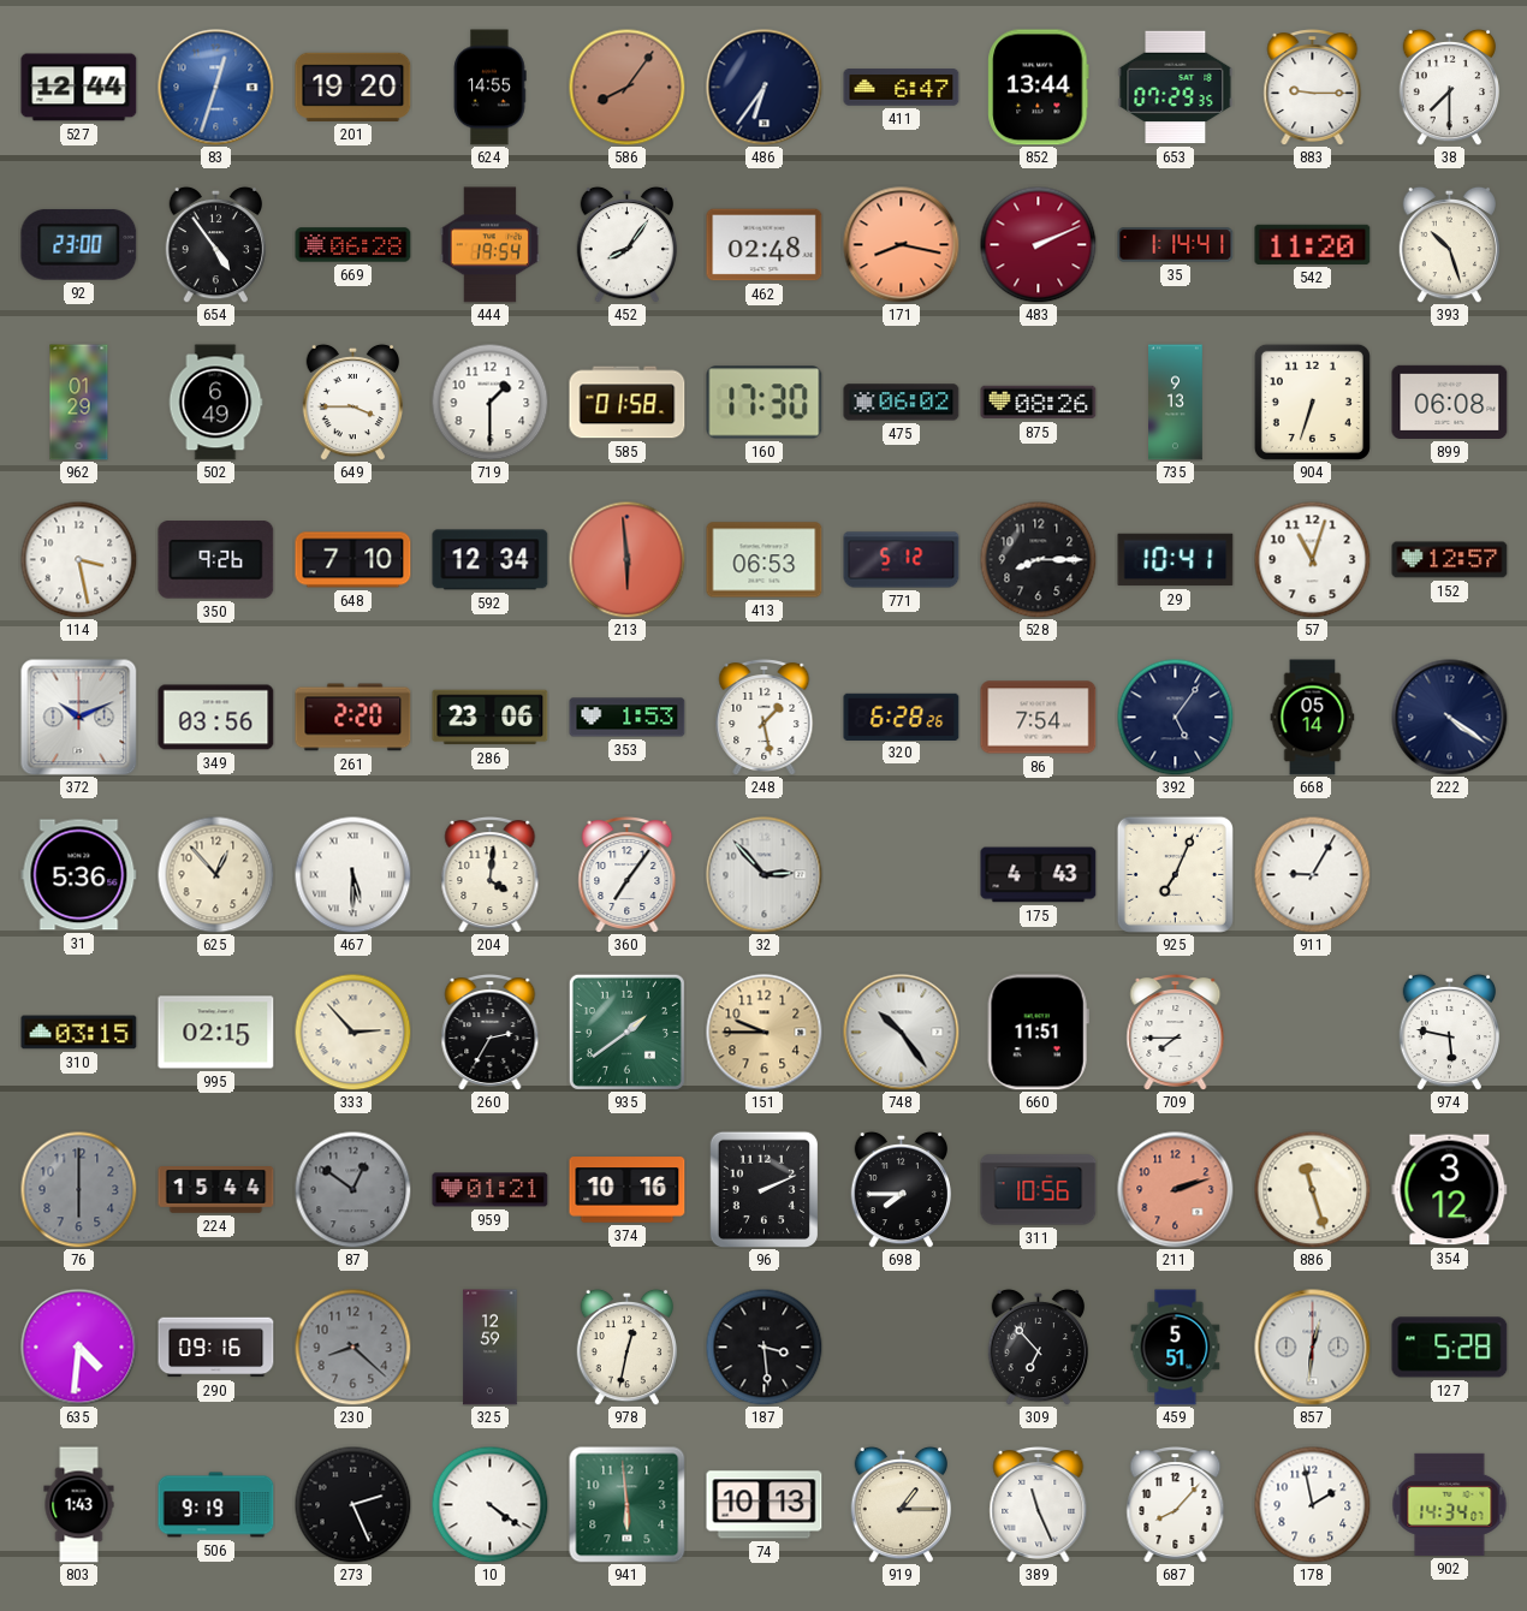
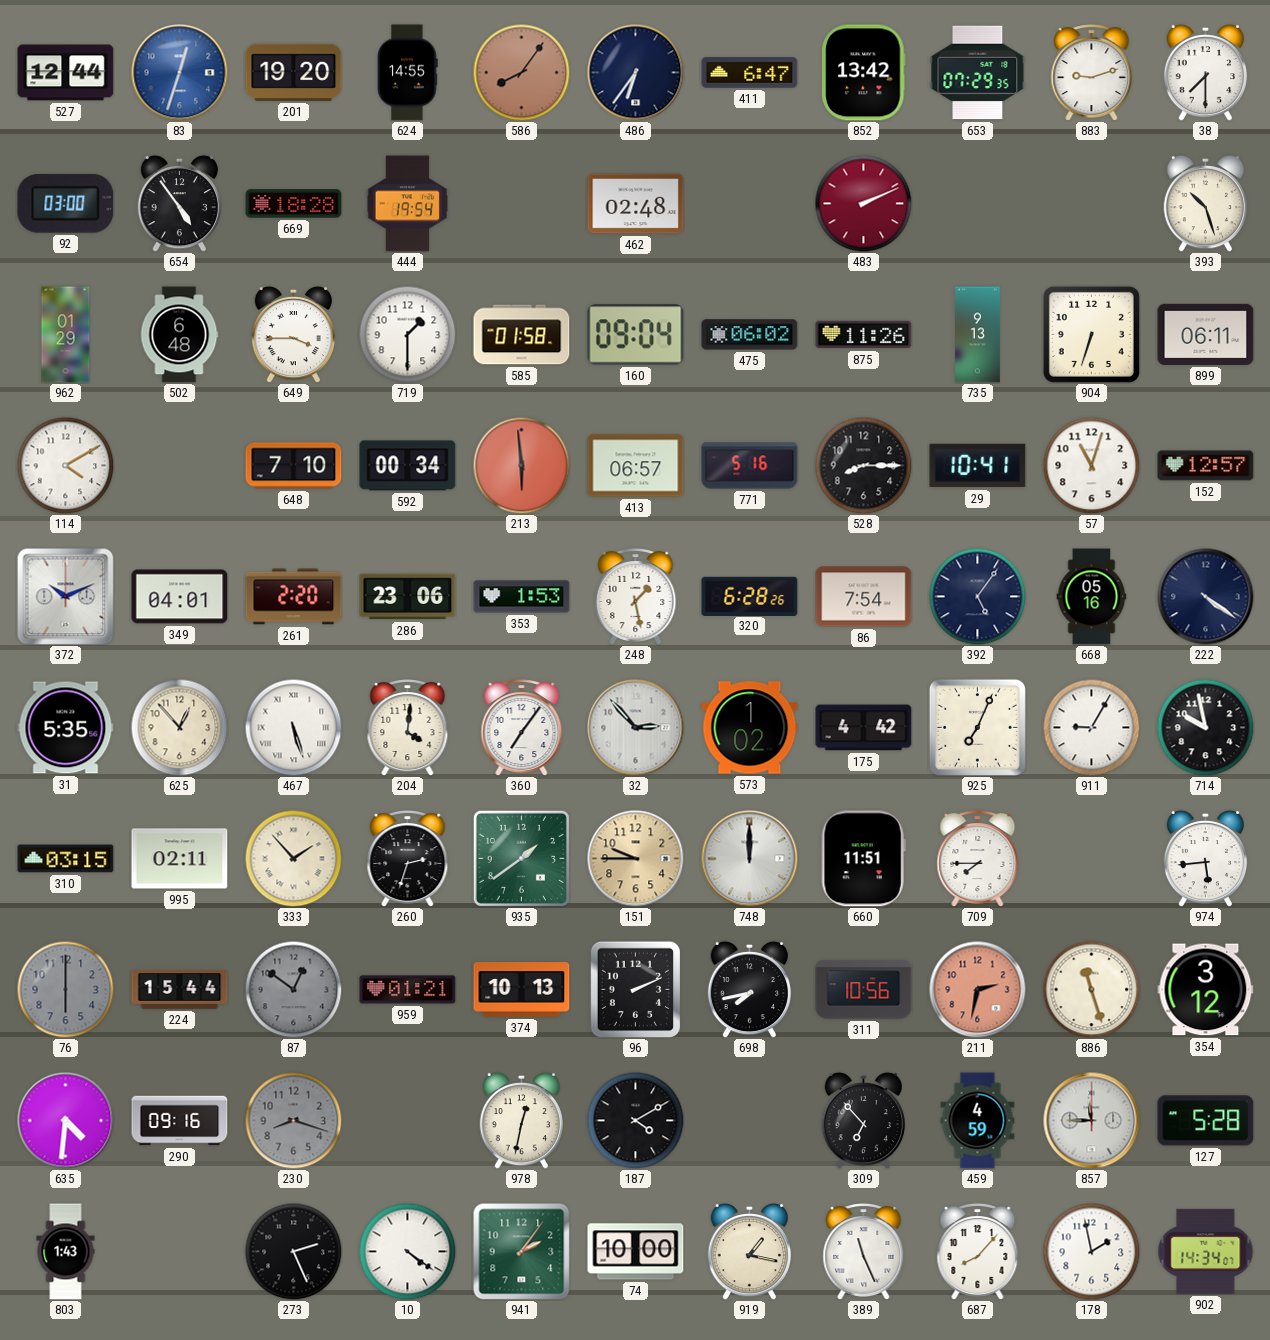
852: 13:44 -> 13:42
883: 9:15 -> 9:12
92: 23:00 -> 03:00
669: 06:28 -> 18:28
452: 8:06 -> none
171: 8:17 -> none
35: 1:14 -> none
542: 11:20 -> none
502: 6:49 -> 6:48
160: 17:30 -> 09:04
875: 08:26 -> 11:26
899: 06:08 -> 06:11
114: 3:28 -> 4:10
350: 9:26 -> none
592: 12:34 -> 00:34
413: 06:53 -> 06:57
771: 5:12 -> 5:16
349: 03:56 -> 04:01
668: 05:14 -> 05:16
31: 5:36 -> 5:35
467: 5:30 -> 5:27
573: none -> 1:02
175: 4:43 -> 4:42
714: none -> 9:58
995: 02:15 -> 02:11
333: 2:53 -> 1:53
260: 2:35 -> 2:33
748: 10:24 -> 12:00
974: 5:47 -> 5:44
374: 10:16 -> 10:13
698: 7:45 -> 7:43
211: 2:12 -> 2:32
230: 8:22 -> 8:18
325: 12:59 -> none
187: 3:29 -> 4:10
459: 5:51 -> 4:59
857: 12:31 -> 11:45
506: 9:19 -> none
941: 5:59 -> 2:06
74: 10:13 -> 10:00
919: 1:15 -> 1:17
